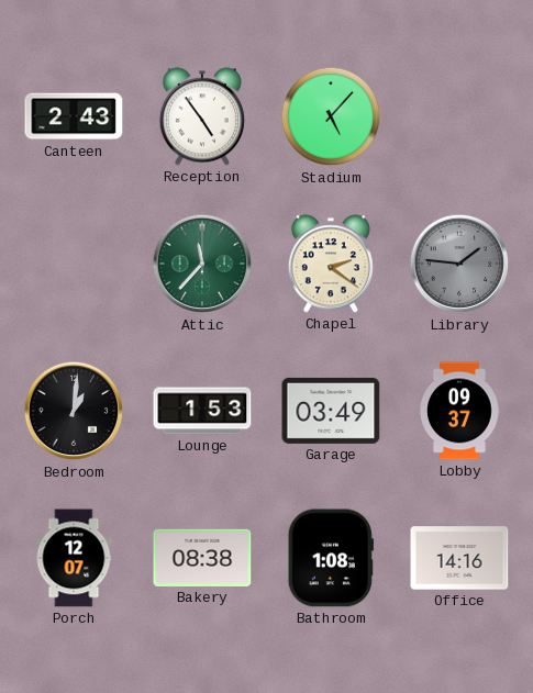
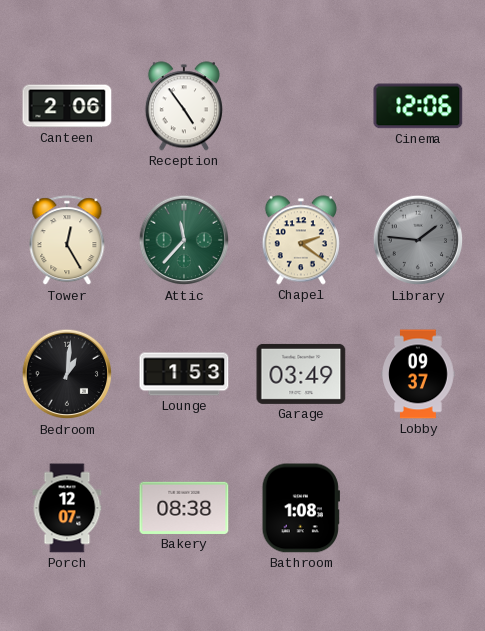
Canteen: 2:43 -> 2:06
Stadium: 5:07 -> none
Cinema: none -> 12:06
Tower: none -> 12:25
Office: 14:16 -> none
